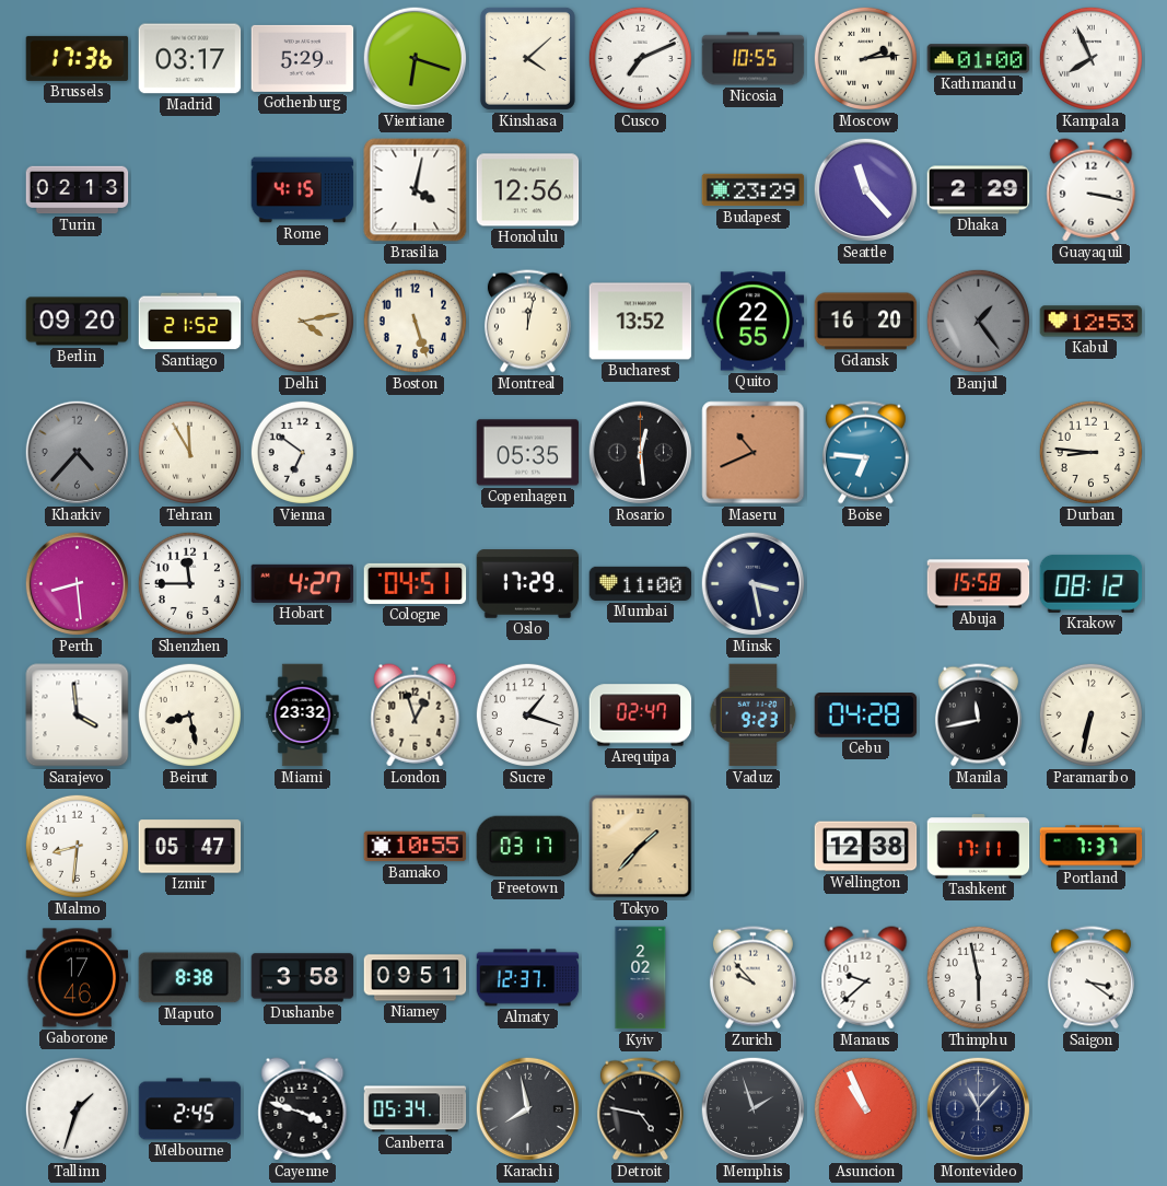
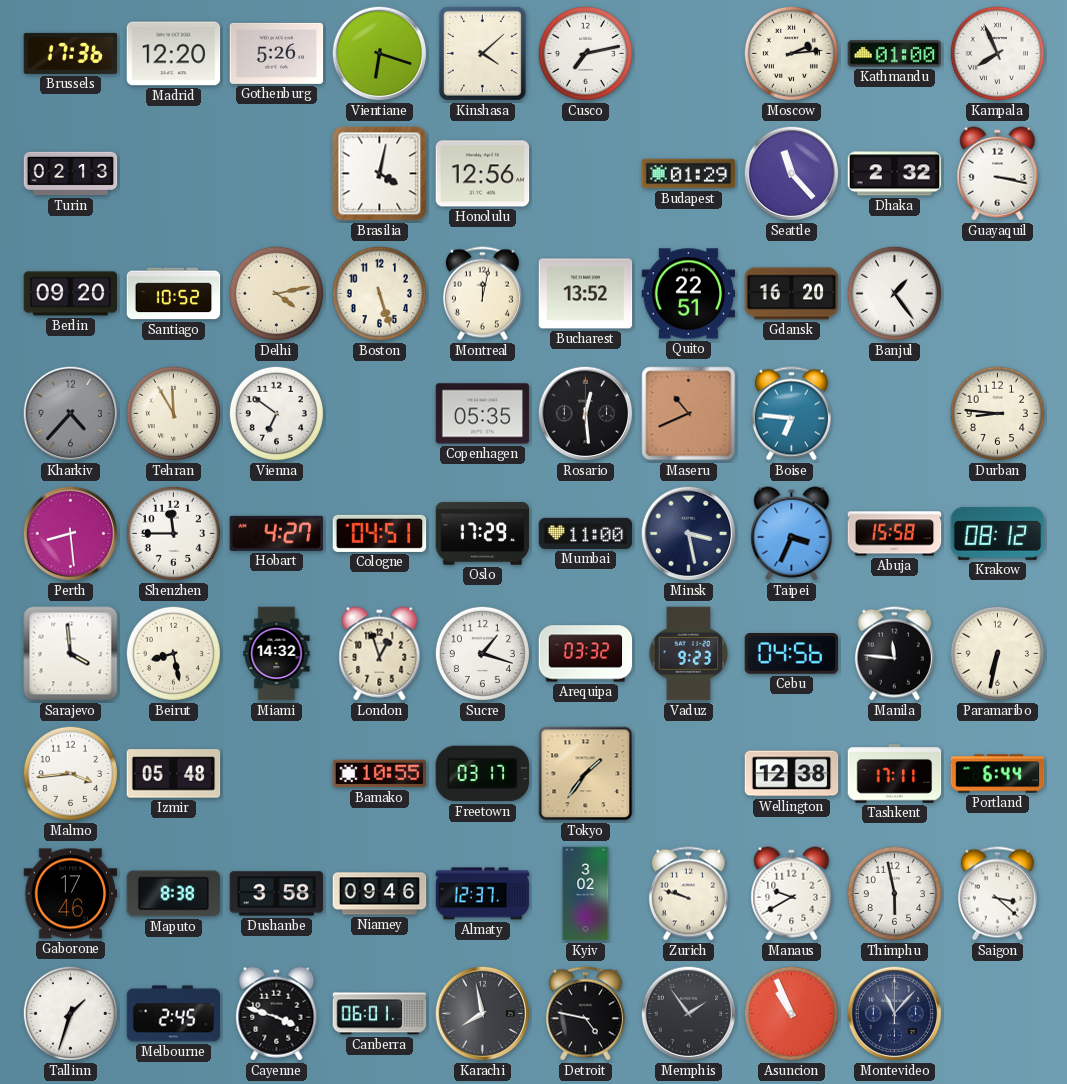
Madrid: 03:17 -> 12:20
Gothenburg: 5:29 -> 5:26
Cusco: 7:11 -> 7:13
Nicosia: 10:55 -> none
Rome: 4:15 -> none
Budapest: 23:29 -> 01:29
Dhaka: 2:29 -> 2:32
Santiago: 21:52 -> 10:52
Quito: 22:55 -> 22:51
Banjul dial: grey -> white
Kabul: 12:53 -> none
Taipei: none -> 3:34
Miami: 23:32 -> 14:32
Arequipa: 02:47 -> 03:32
Cebu: 04:28 -> 04:56
Manila: 11:43 -> 11:46
Malmo: 8:31 -> 3:44
Izmir: 05:47 -> 05:48
Tokyo: 1:37 -> 1:36
Portland: 7:37 -> 6:44
Niamey: 09:51 -> 09:46
Kyiv: 2:02 -> 3:02
Zurich: 9:53 -> 9:48
Manaus: 9:38 -> 9:40
Saigon: 3:21 -> 3:22
Canberra: 05:34 -> 06:01
Memphis: 1:57 -> 1:54
